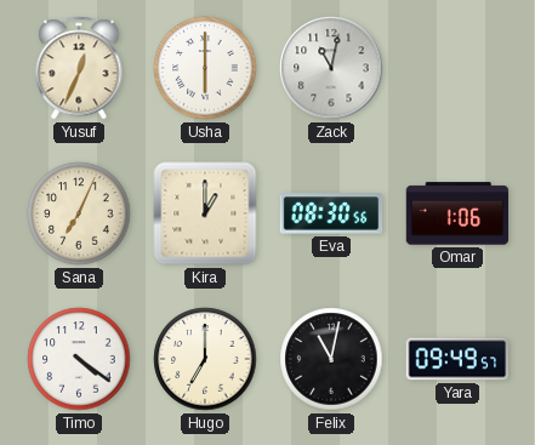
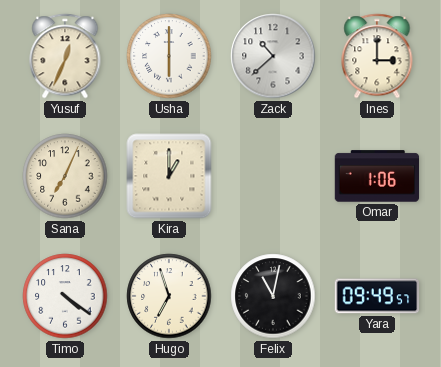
Zack: 11:02 -> 10:38
Ines: none -> 3:00
Eva: 08:30 -> none
Hugo: 7:00 -> 6:57
